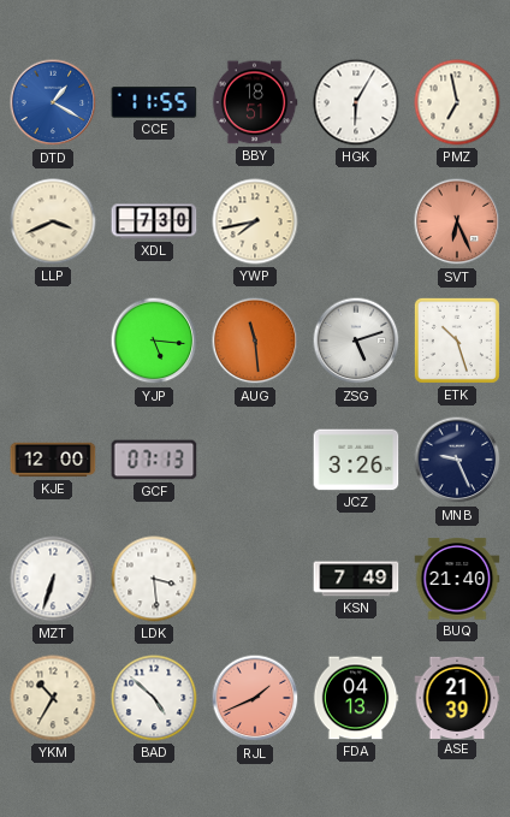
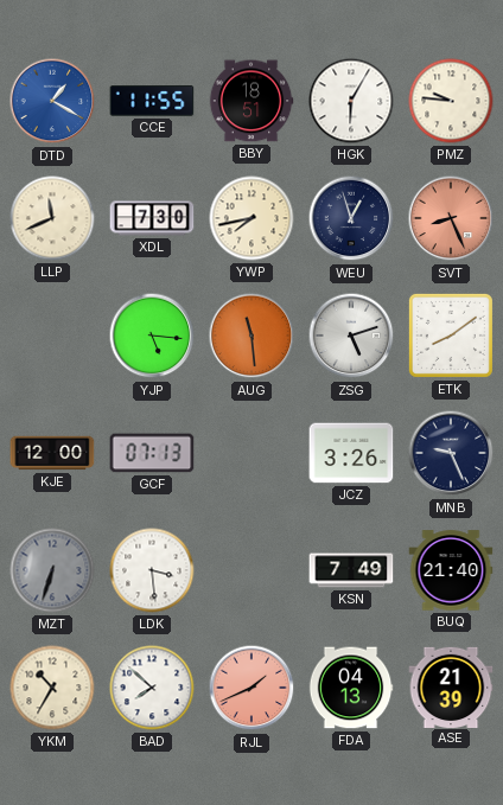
PMZ: 6:58 -> 9:46
LLP: 3:41 -> 11:41
WEU: none -> 12:57
SVT: 6:26 -> 8:26
ETK: 10:27 -> 8:09
MZT dial: white -> grey
BAD: 4:52 -> 7:52
